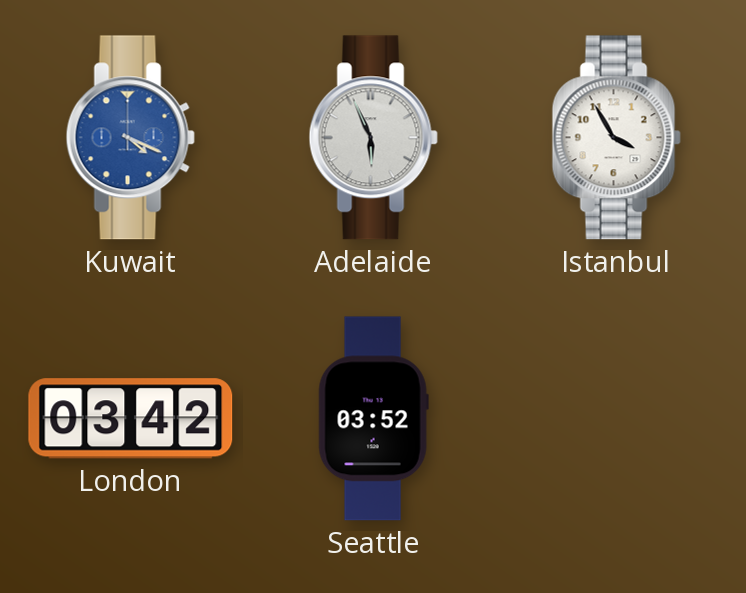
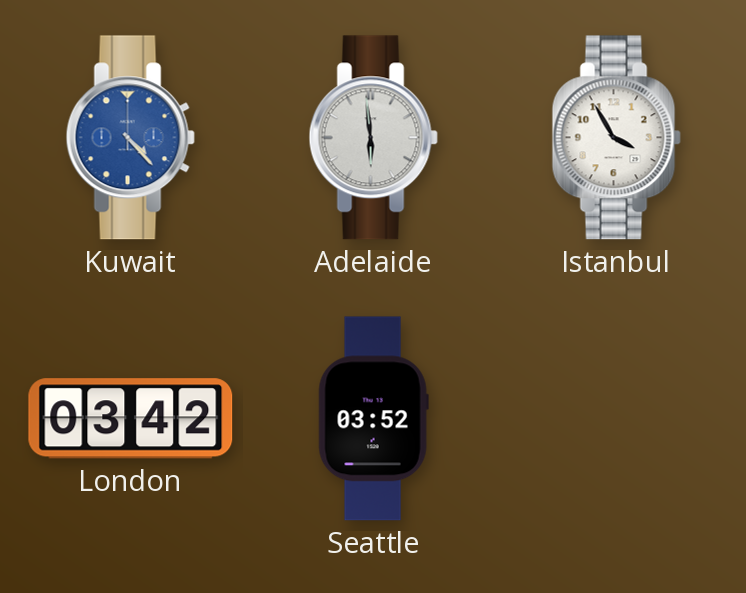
Kuwait: 4:19 -> 4:23
Adelaide: 5:56 -> 5:59
